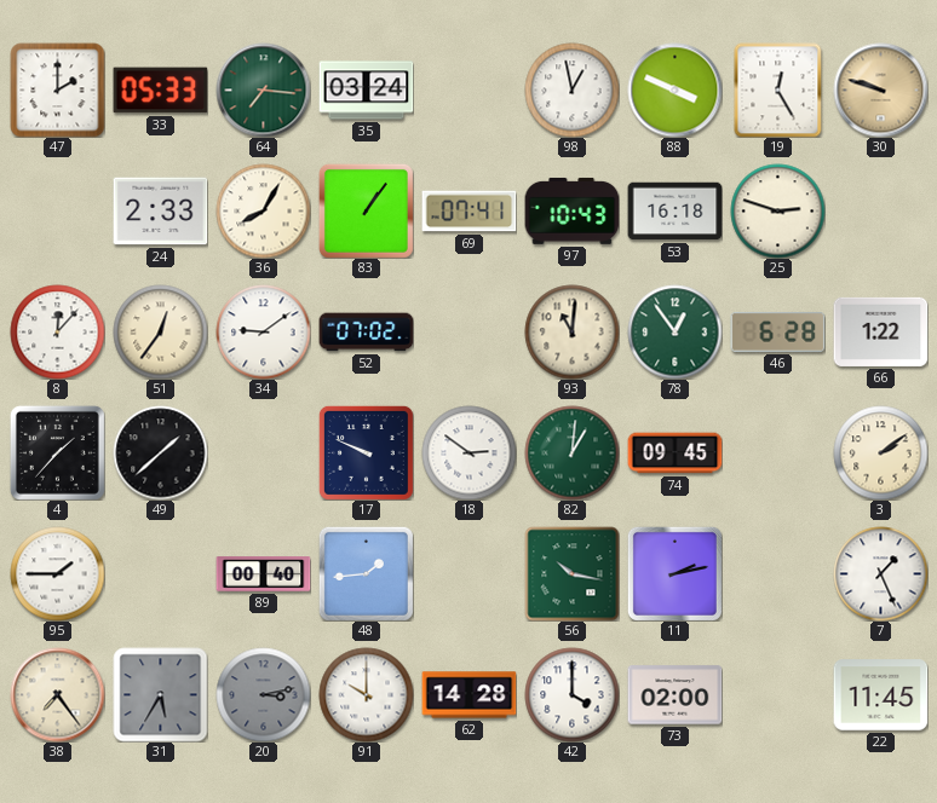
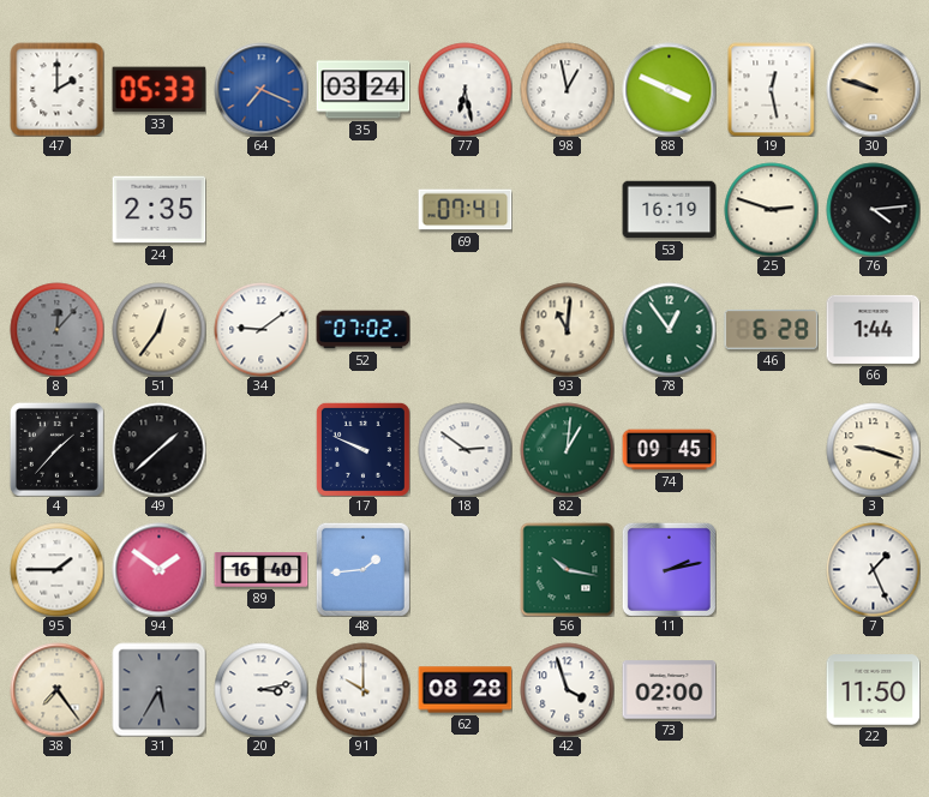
64: 7:16 -> 7:19
64 dial: green -> blue
77: none -> 6:28
19: 12:25 -> 12:28
24: 2:33 -> 2:35
36: 8:05 -> none
83: 1:06 -> none
97: 10:43 -> none
53: 16:18 -> 16:19
76: none -> 4:14
8 dial: white -> grey
66: 1:22 -> 1:44
3: 2:09 -> 9:18
94: none -> 1:51
89: 00:40 -> 16:40
20 dial: grey -> white
62: 14:28 -> 08:28
42: 4:00 -> 3:57
22: 11:45 -> 11:50
